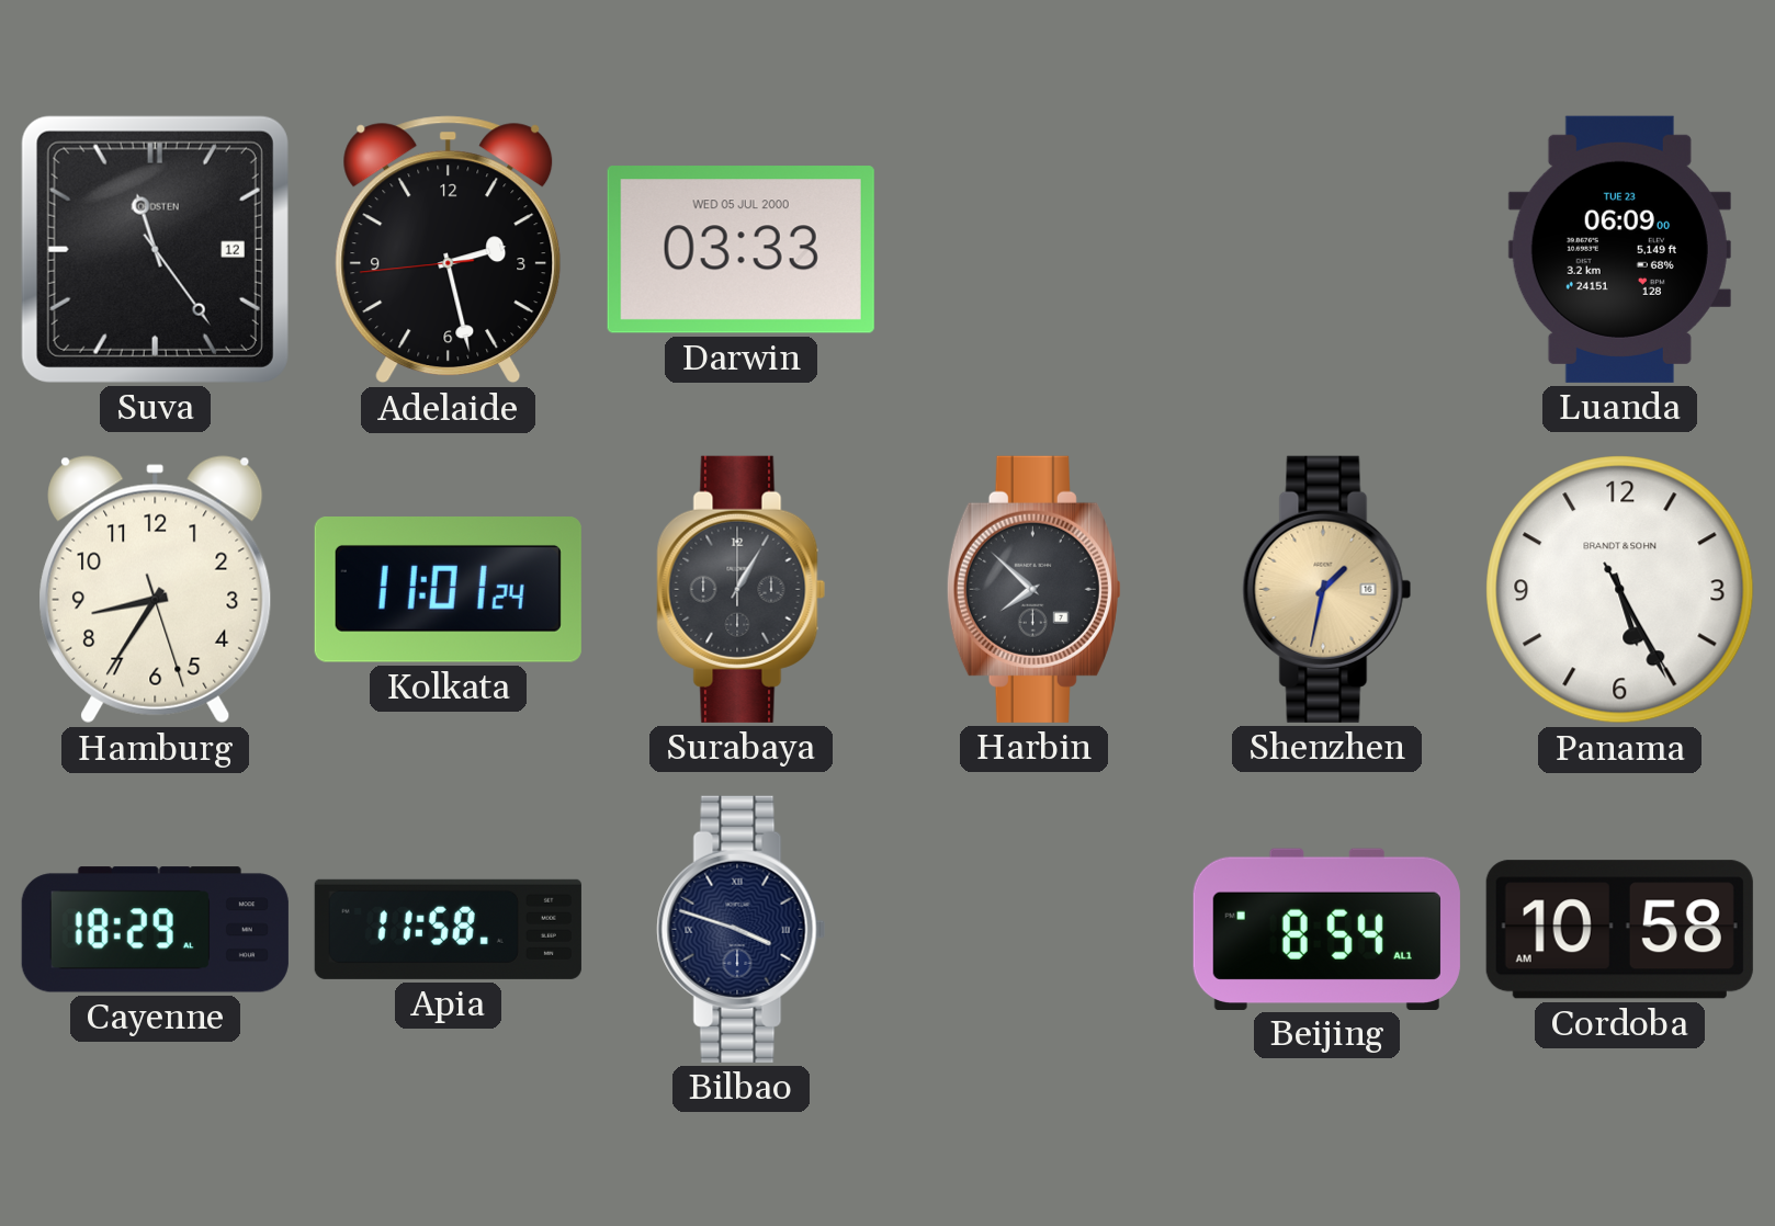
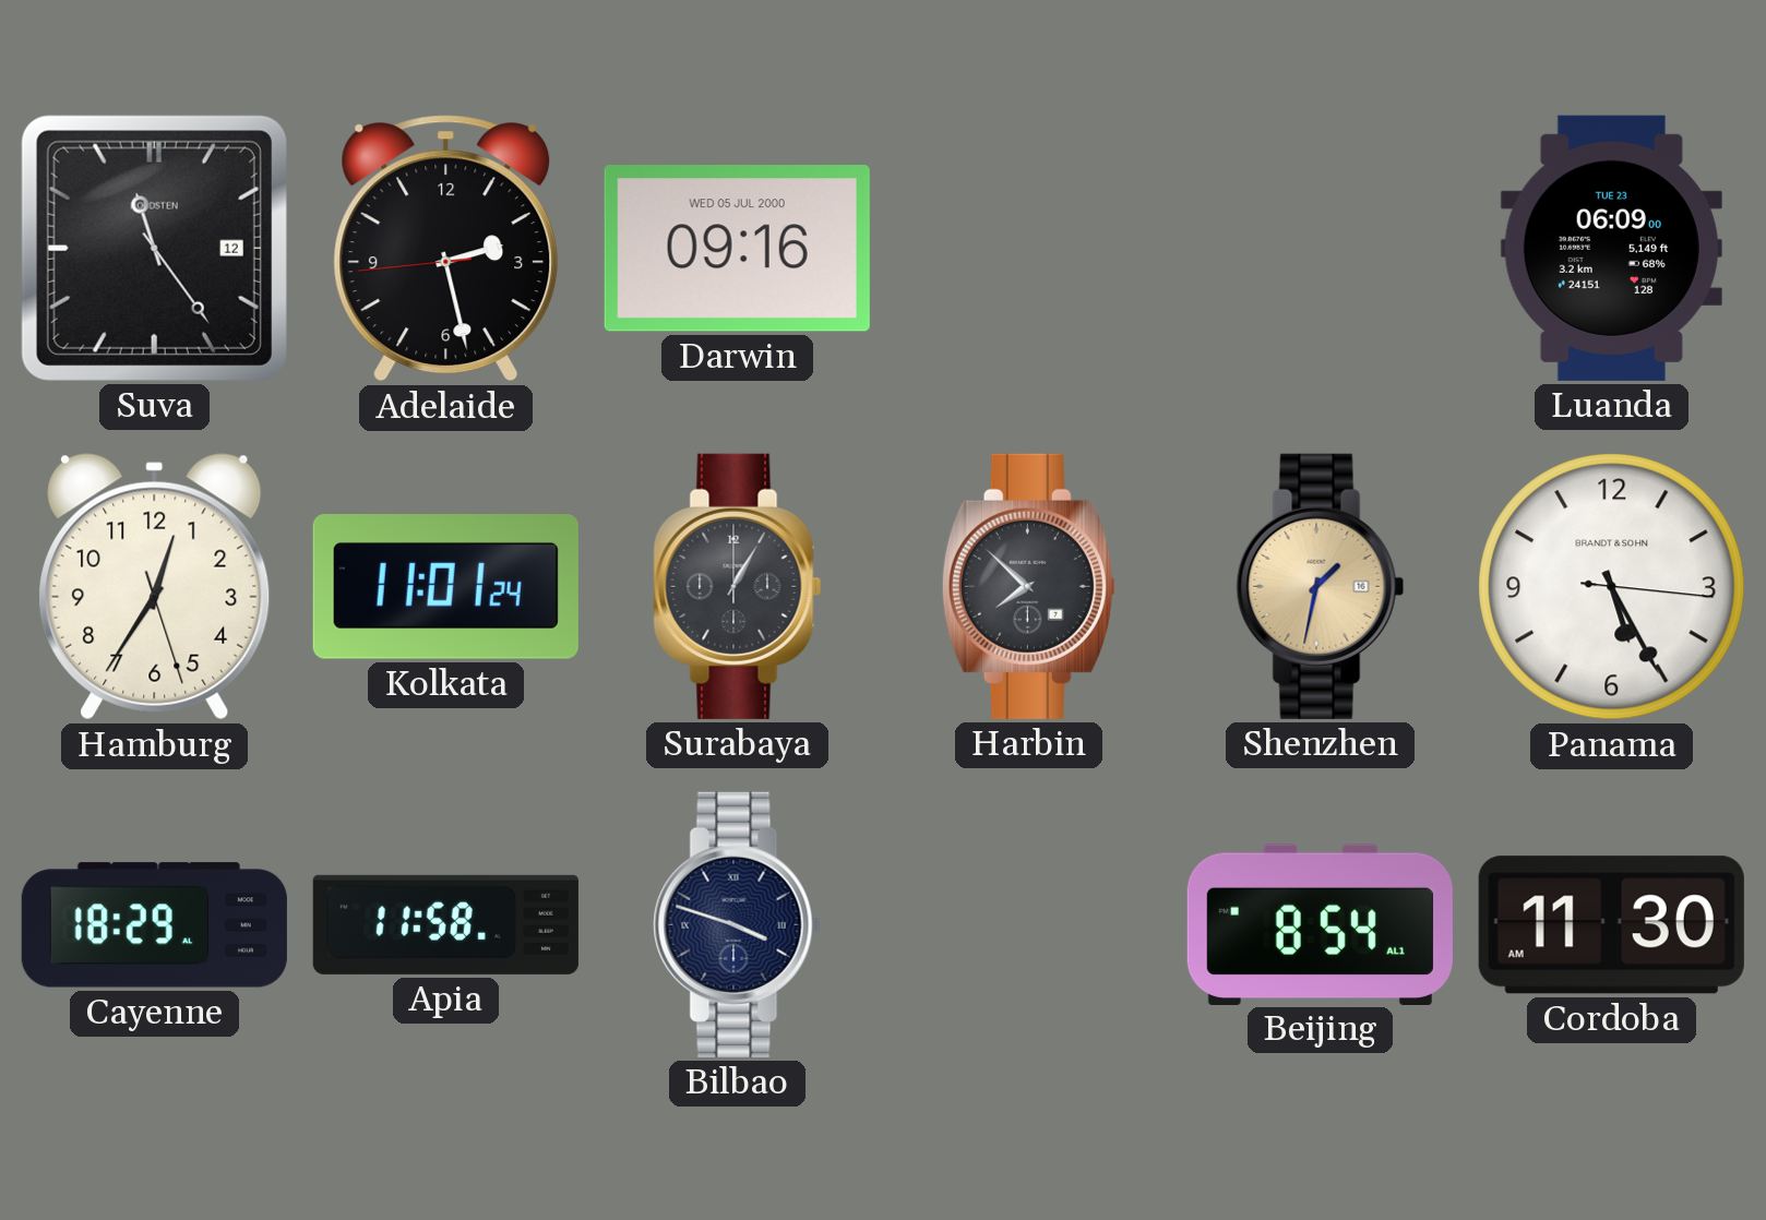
Darwin: 03:33 -> 09:16
Hamburg: 8:35 -> 12:35
Panama: 5:25:25 -> 5:25:16
Cordoba: 10:58 -> 11:30
